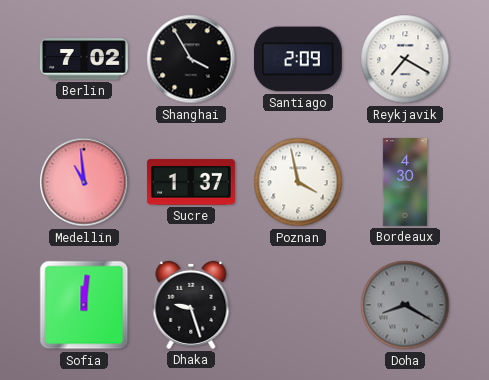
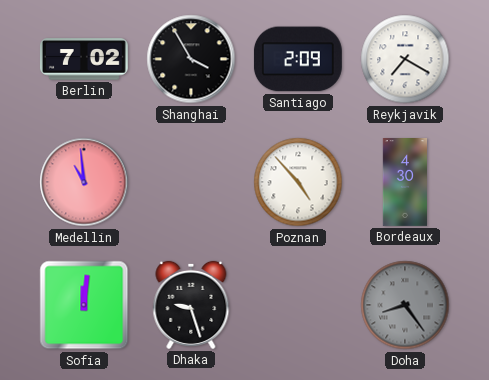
Sucre: 1:37 -> none
Poznan: 3:58 -> 4:53
Doha: 8:20 -> 8:24
